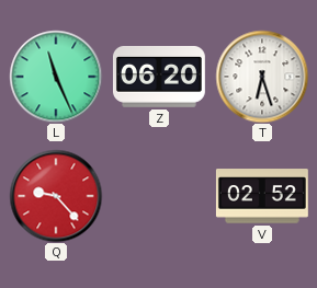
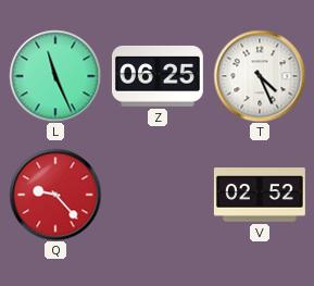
Z: 06:20 -> 06:25
T: 6:27 -> 4:26
